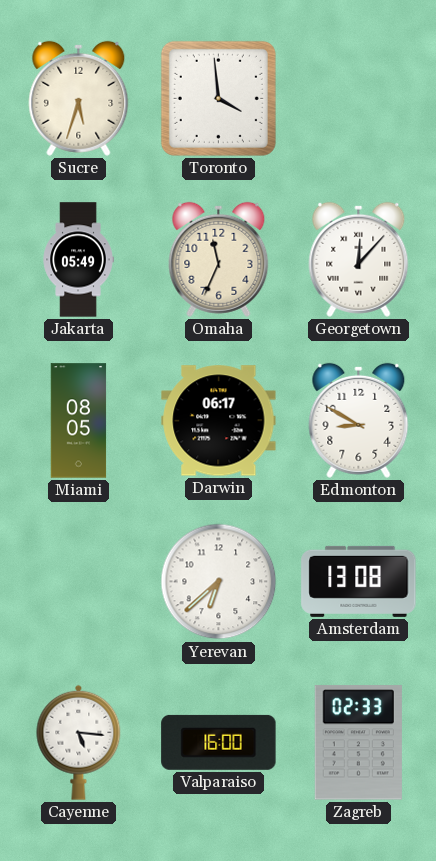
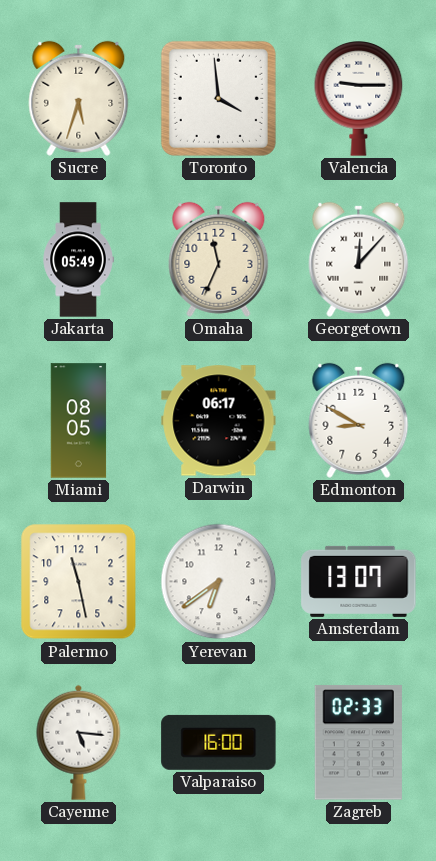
Valencia: none -> 9:15
Palermo: none -> 11:28
Yerevan: 6:38 -> 6:39
Amsterdam: 13:08 -> 13:07
